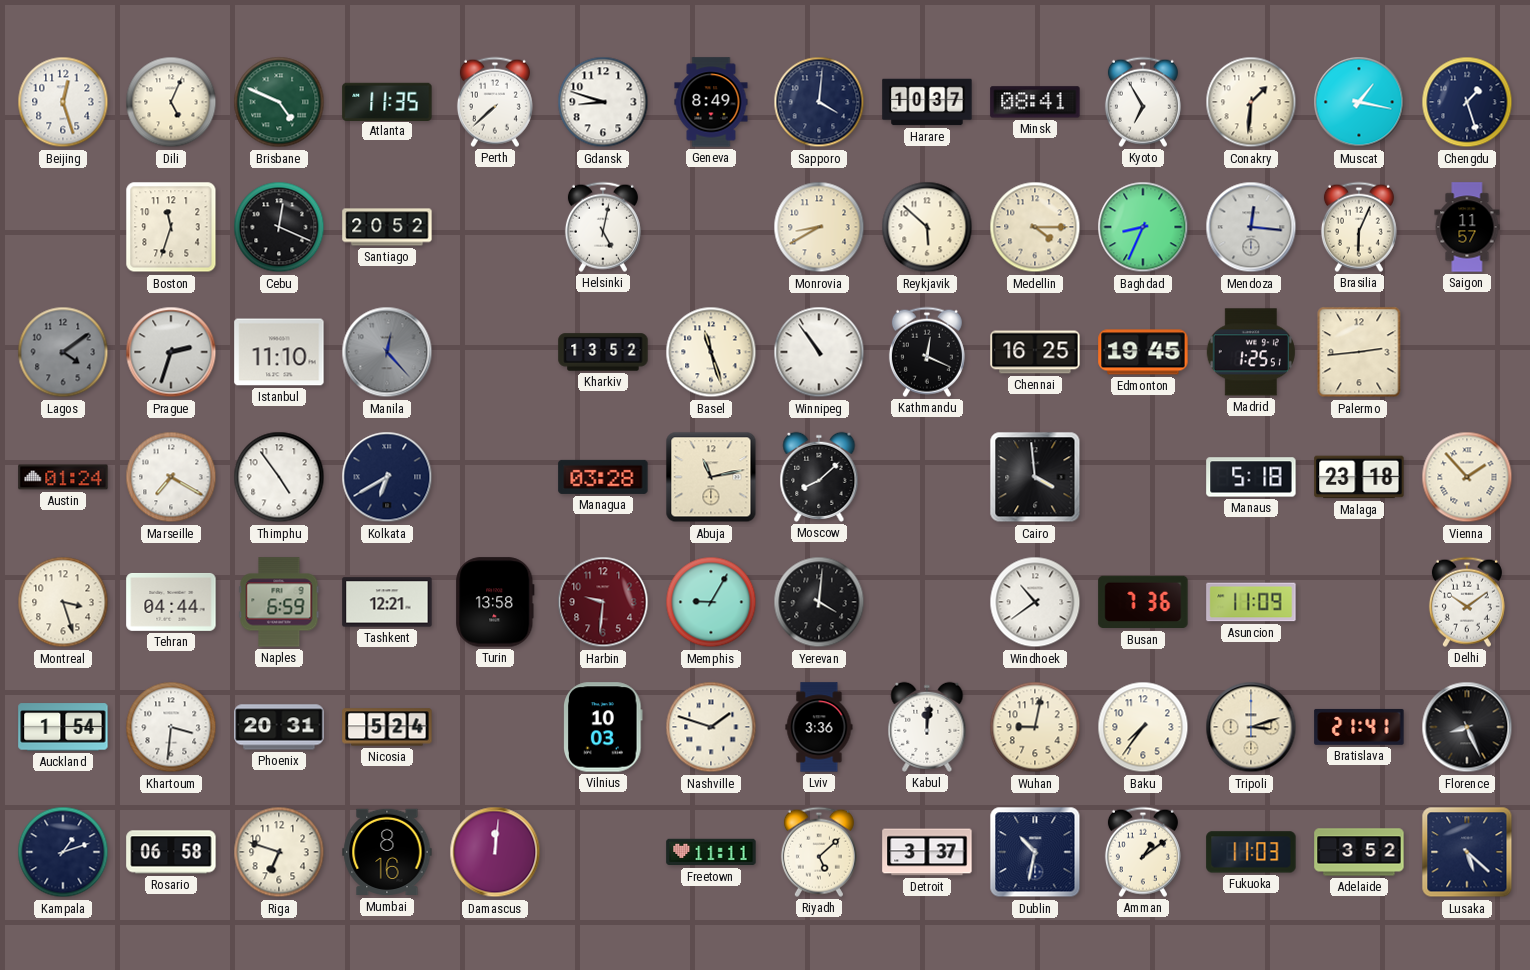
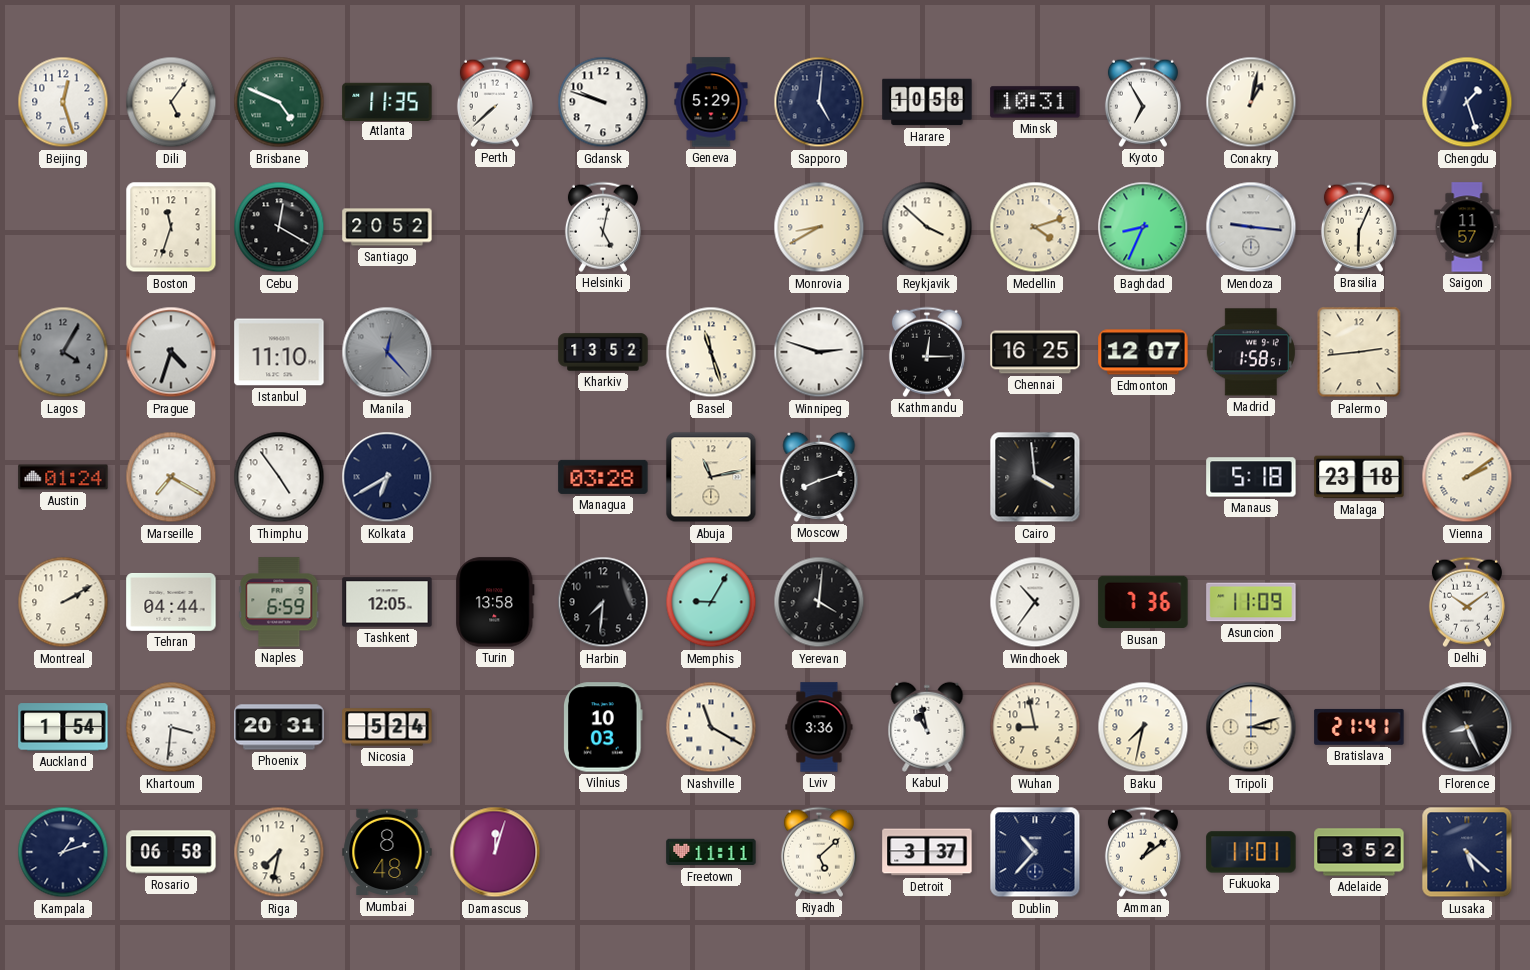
Dili: 5:04 -> 5:06
Gdansk: 8:48 -> 9:48
Geneva: 8:49 -> 5:29
Sapporo: 4:01 -> 5:01
Harare: 10:37 -> 10:58
Minsk: 08:41 -> 10:31
Conakry: 1:31 -> 1:02
Muscat: 1:17 -> none
Cebu: 12:19 -> 12:20
Reykjavik: 5:52 -> 3:52
Medellin: 4:15 -> 4:12
Mendoza: 12:16 -> 9:16
Lagos: 4:09 -> 4:05
Prague: 2:33 -> 4:33
Winnipeg: 10:54 -> 2:48
Kathmandu: 12:19 -> 12:15
Edmonton: 19:45 -> 12:07
Madrid: 1:25 -> 1:58
Moscow: 8:08 -> 8:12
Vienna: 1:53 -> 2:09
Montreal: 3:27 -> 2:10
Tashkent: 12:21 -> 12:05
Harbin: 9:31 -> 7:31
Harbin dial: burgundy -> black
Windhoek: 10:39 -> 10:36
Nashville: 1:48 -> 11:20
Kabul: 12:01 -> 10:58
Wuhan: 9:02 -> 8:58
Baku: 7:36 -> 7:32
Riga: 6:48 -> 7:32
Mumbai: 8:16 -> 8:48
Damascus: 12:01 -> 12:03
Dublin: 10:32 -> 10:37
Fukuoka: 11:03 -> 11:01
